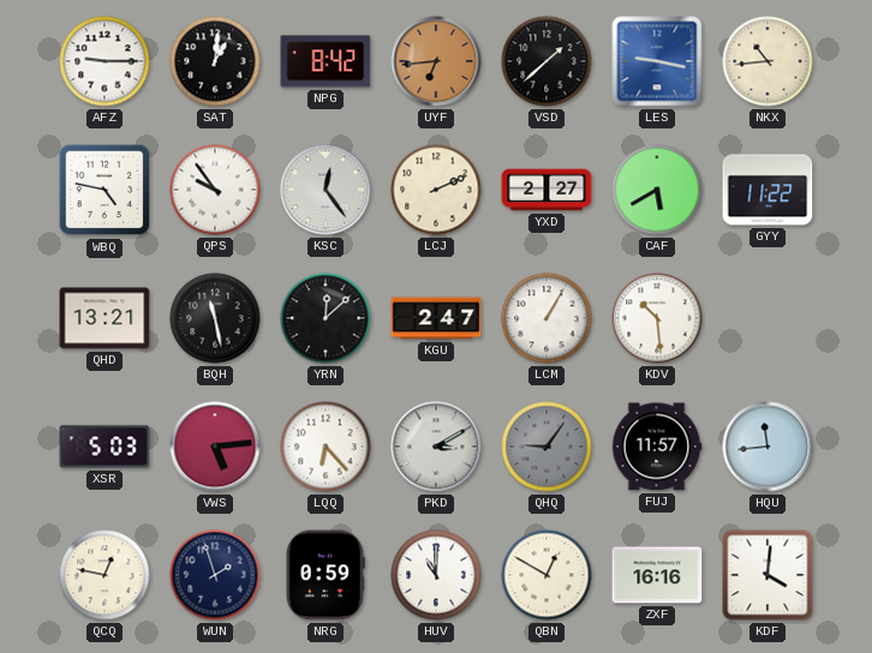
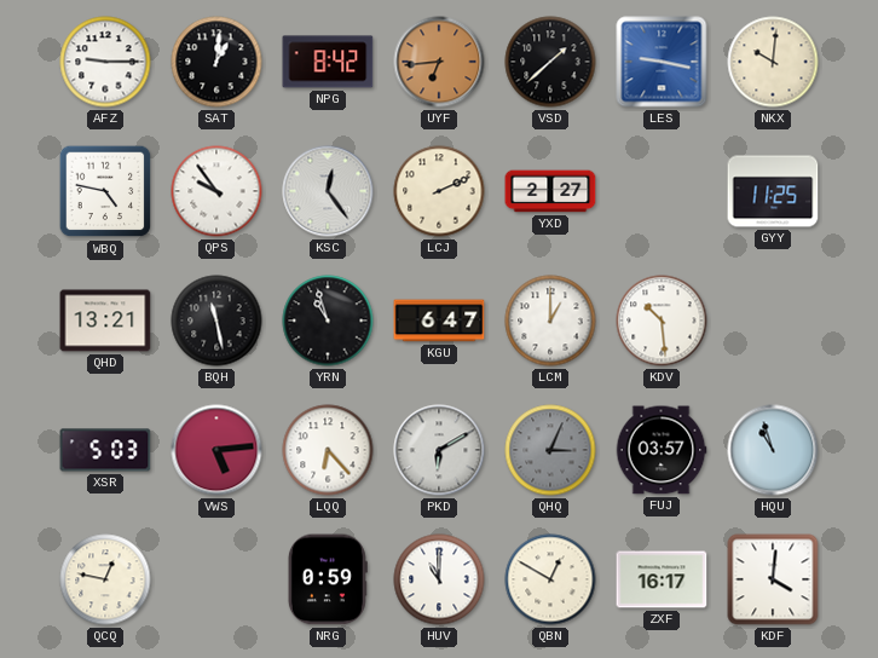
NKX: 10:44 -> 10:01
CAF: 5:40 -> none
GYY: 11:22 -> 11:25
YRN: 12:08 -> 10:57
KGU: 2:47 -> 6:47
LCM: 1:05 -> 1:00
PKD: 3:10 -> 6:10
QHQ: 9:06 -> 3:04
FUJ: 11:57 -> 03:57
HQU: 11:44 -> 10:57
WUN: 1:57 -> none
ZXF: 16:16 -> 16:17
